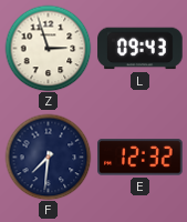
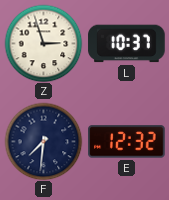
L: 09:43 -> 10:37
